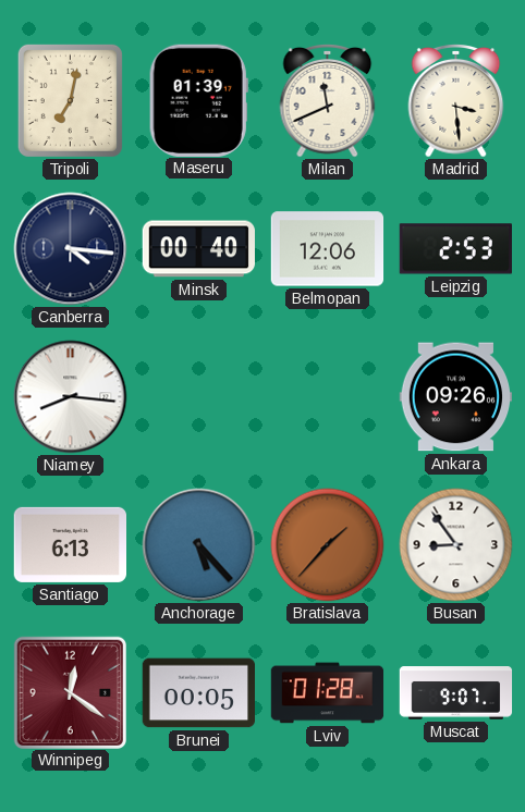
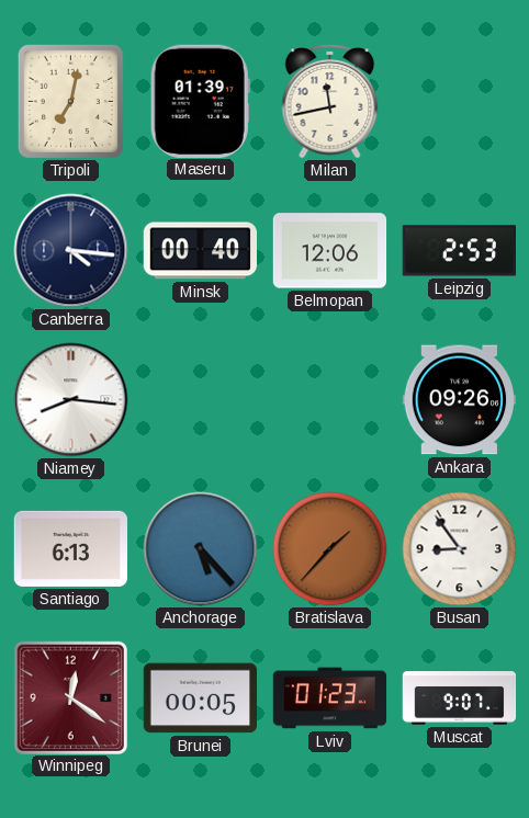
Milan: 11:41 -> 11:43
Madrid: 3:29 -> none
Lviv: 01:28 -> 01:23
